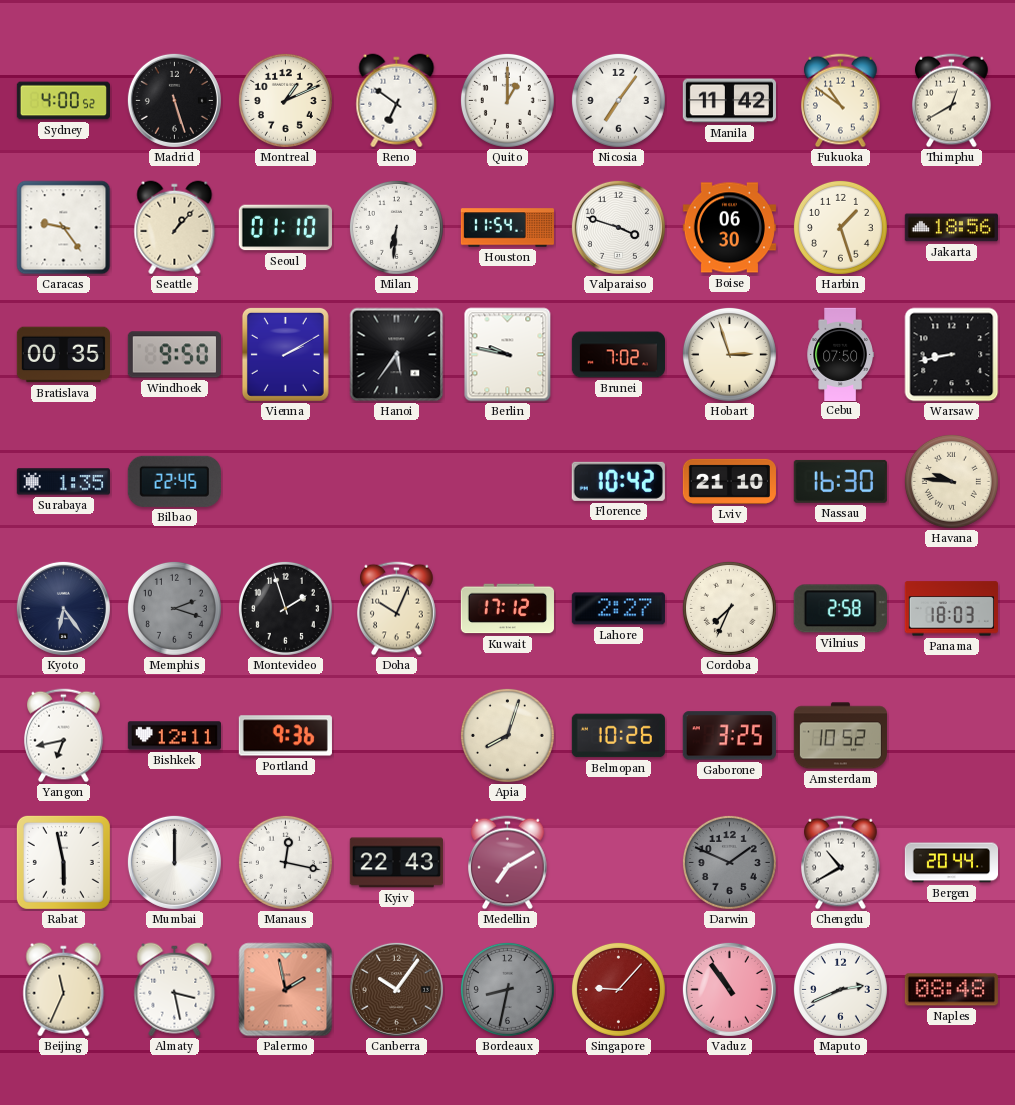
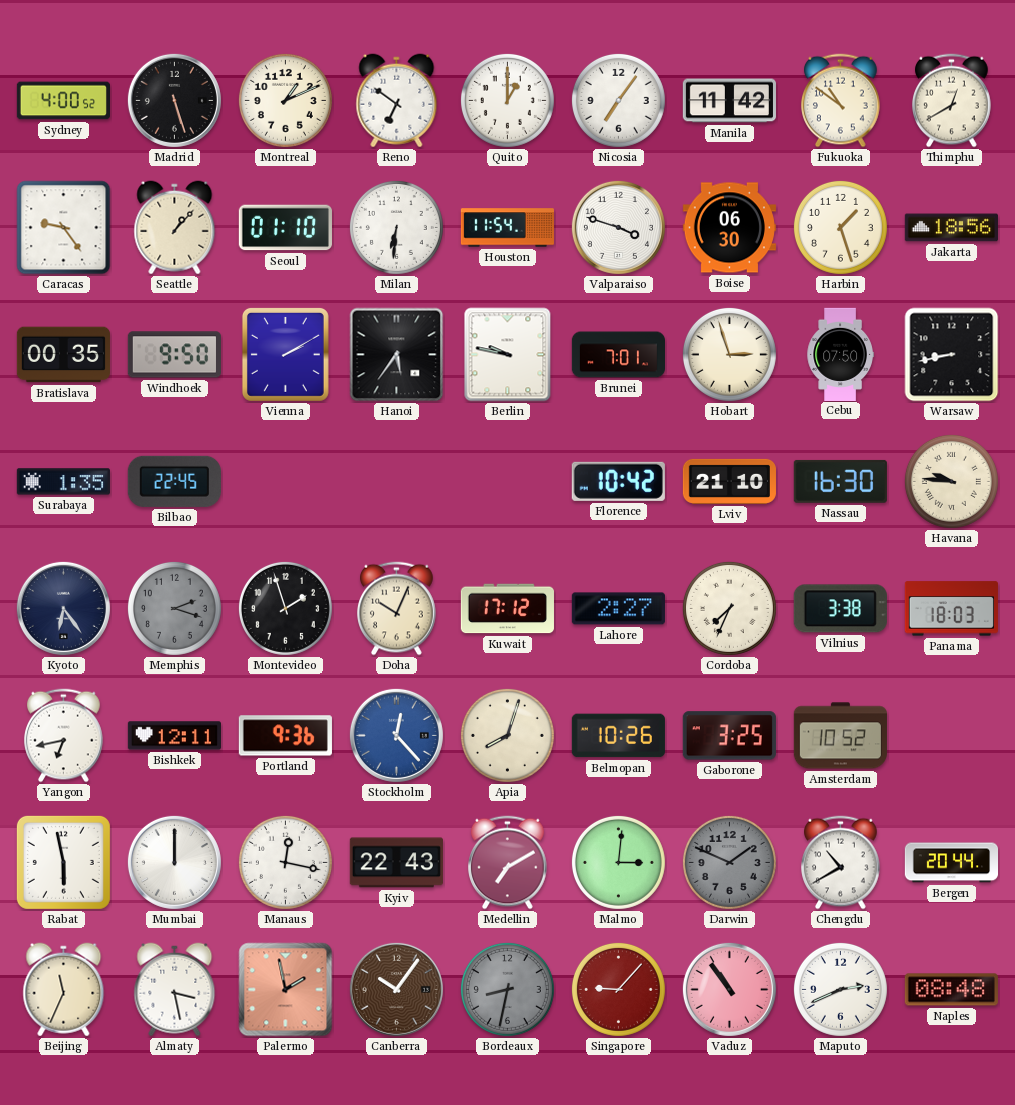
Brunei: 7:02 -> 7:01
Vilnius: 2:58 -> 3:38
Stockholm: none -> 12:23
Malmo: none -> 3:01
